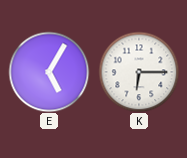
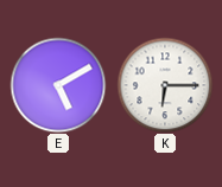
E: 5:05 -> 5:10
